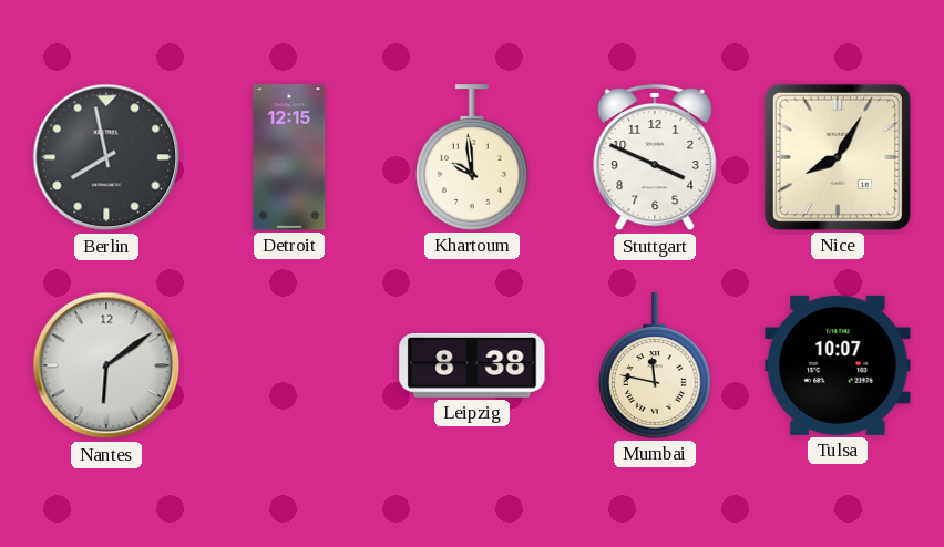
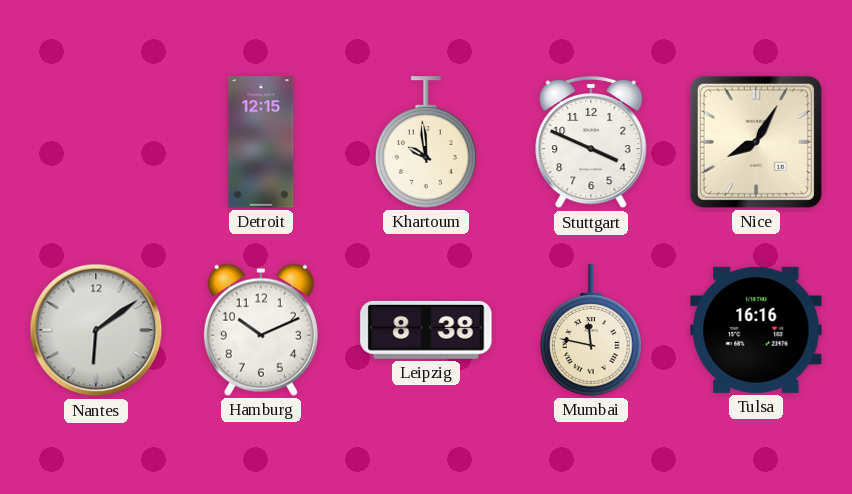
Berlin: 7:58 -> none
Hamburg: none -> 10:11
Tulsa: 10:07 -> 16:16
